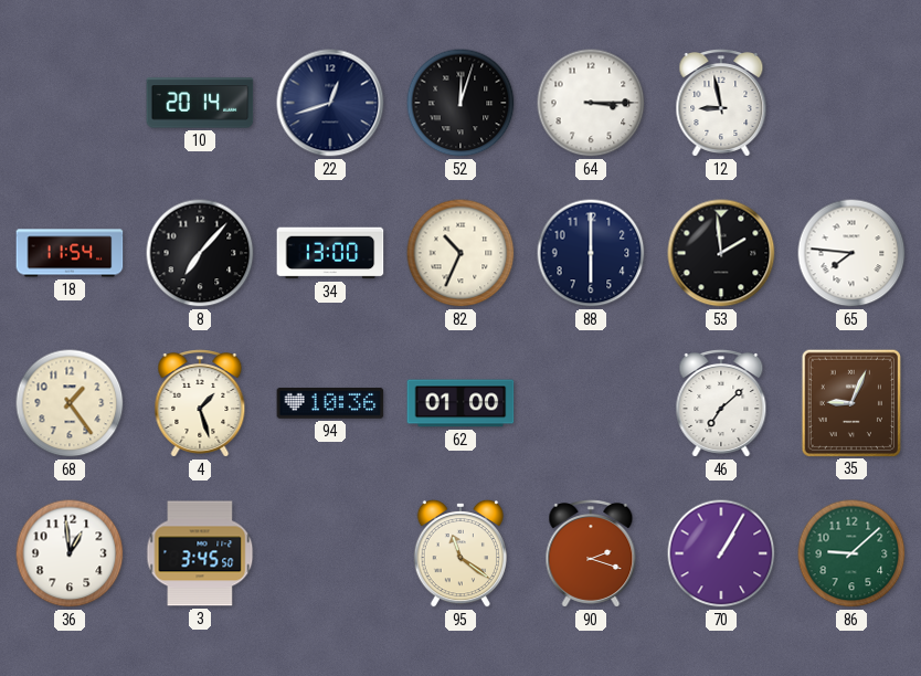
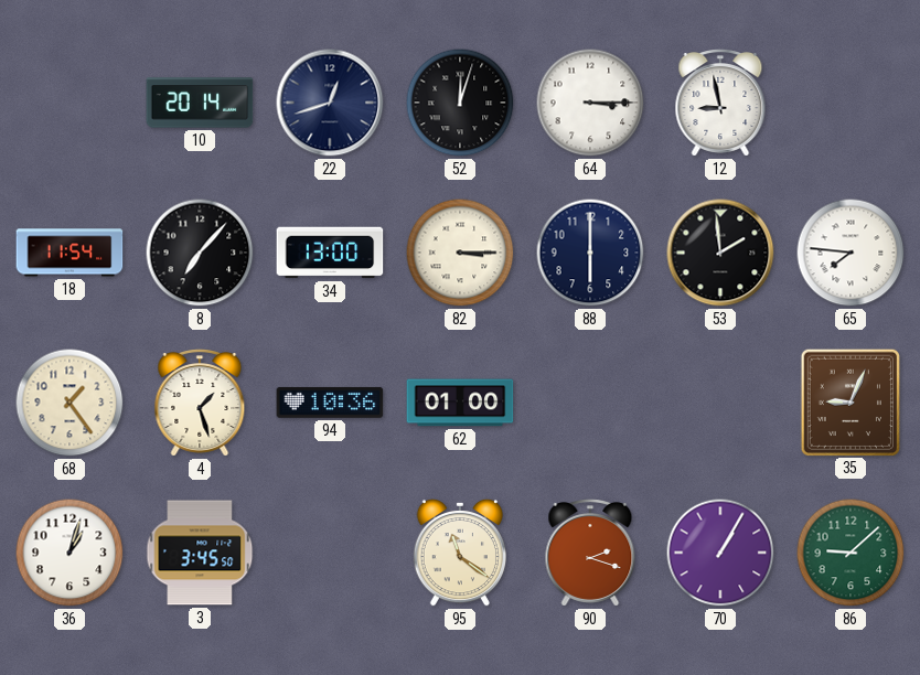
82: 10:34 -> 3:15
46: 7:08 -> none
36: 12:59 -> 1:03
